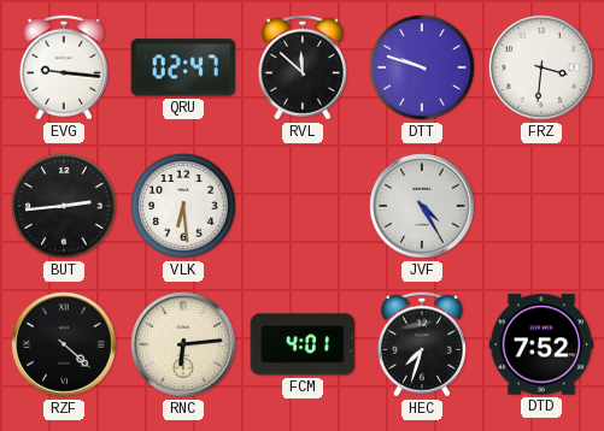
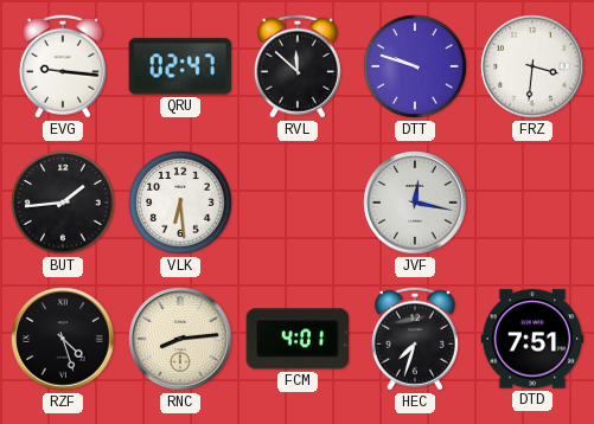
BUT: 2:44 -> 1:44
JVF: 4:25 -> 12:17
RZF: 4:22 -> 4:27
RNC: 6:14 -> 8:14
DTD: 7:52 -> 7:51
